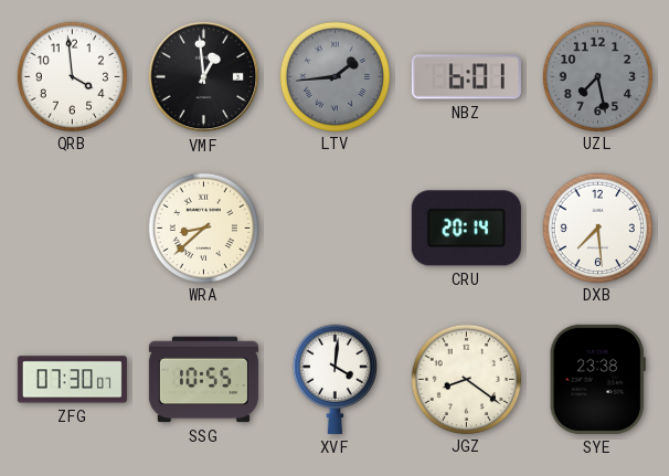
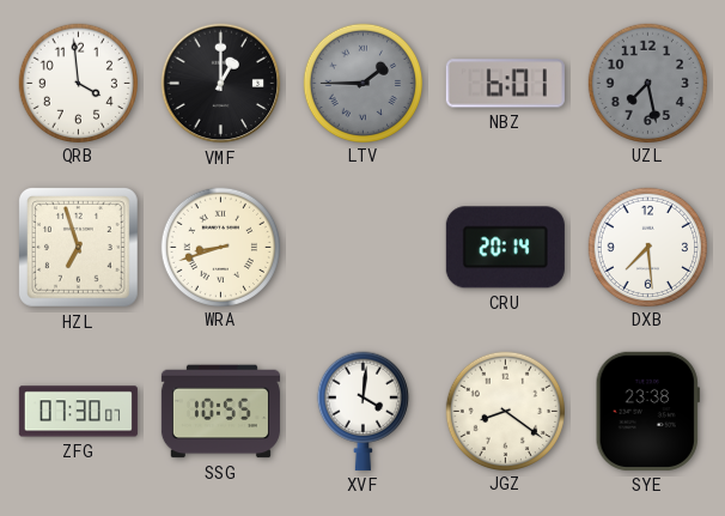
VMF: 12:59 -> 1:00
LTV: 1:44 -> 1:45
HZL: none -> 6:57
WRA: 8:38 -> 8:42
